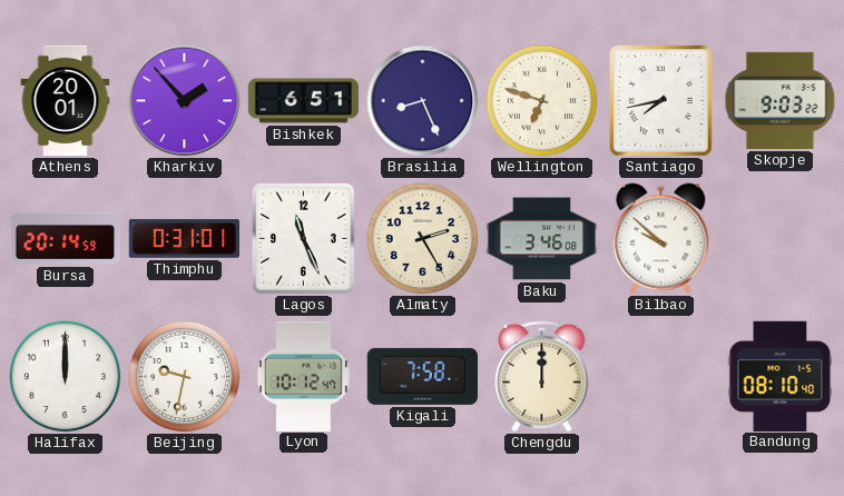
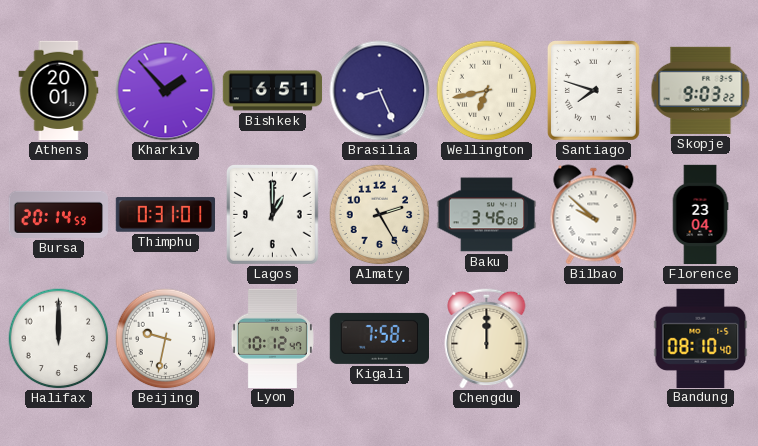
Wellington: 6:48 -> 6:43
Santiago: 7:43 -> 7:48
Lagos: 11:26 -> 1:00
Florence: none -> 23:04
